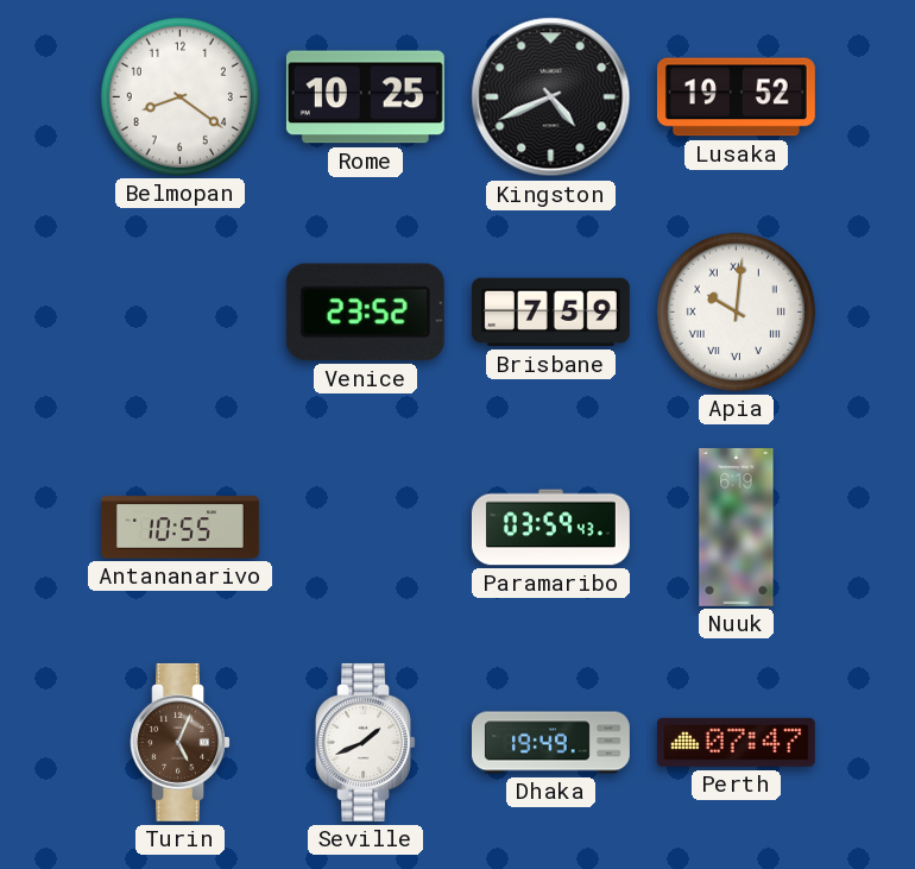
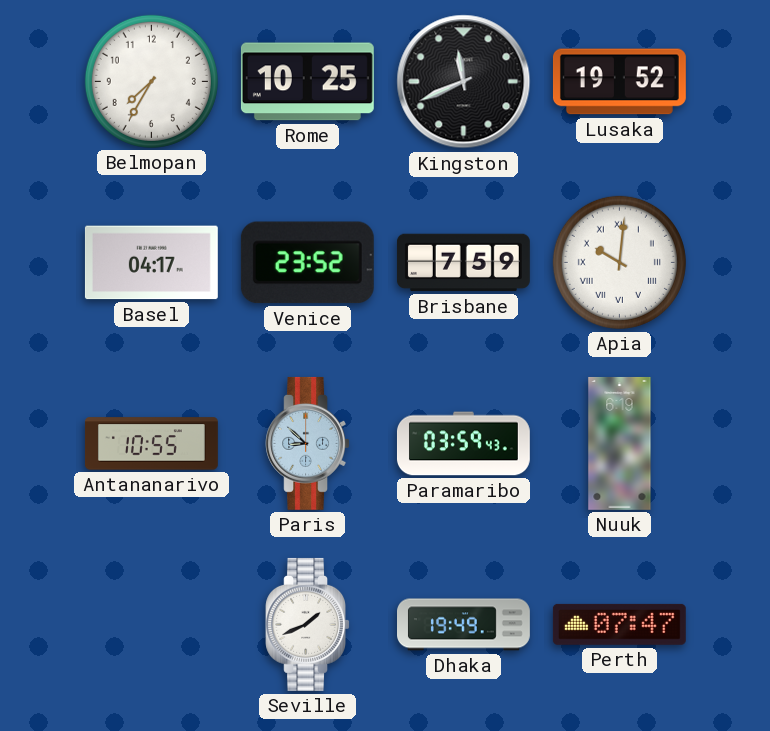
Belmopan: 8:21 -> 7:35
Kingston: 4:41 -> 11:41
Basel: none -> 04:17
Paris: none -> 8:52
Turin: 5:04 -> none
